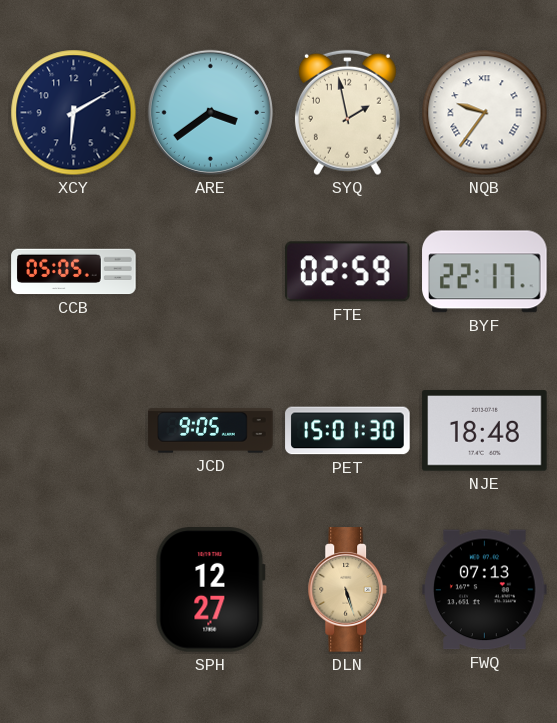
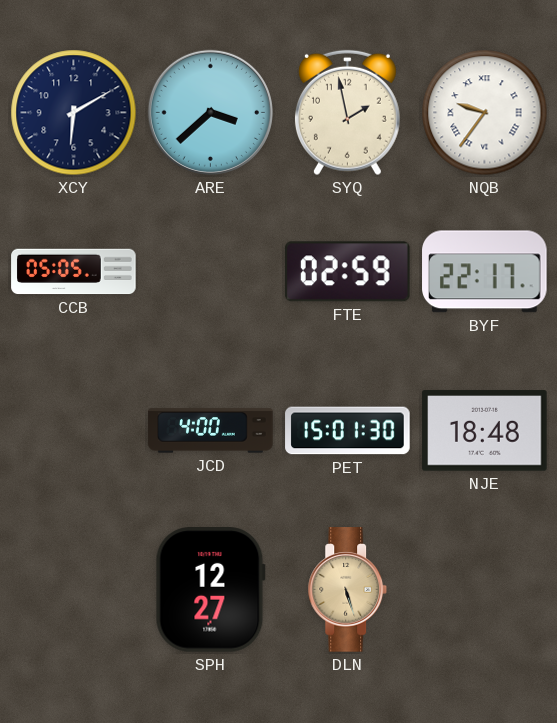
ARE: 3:39 -> 3:38
JCD: 9:05 -> 4:00
FWQ: 07:13 -> none
